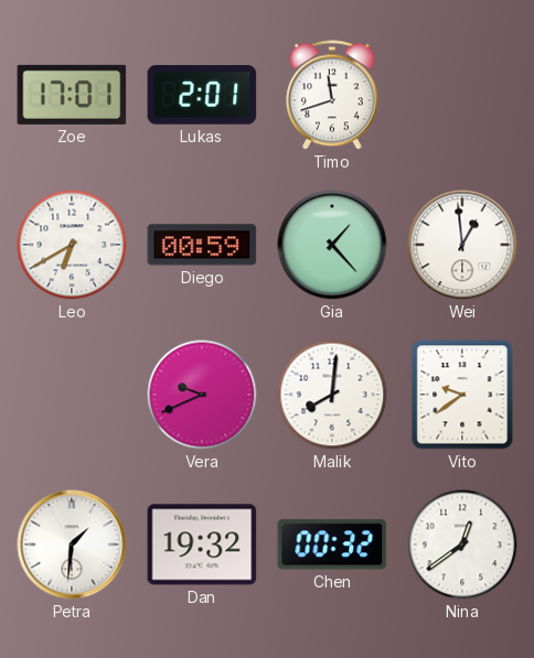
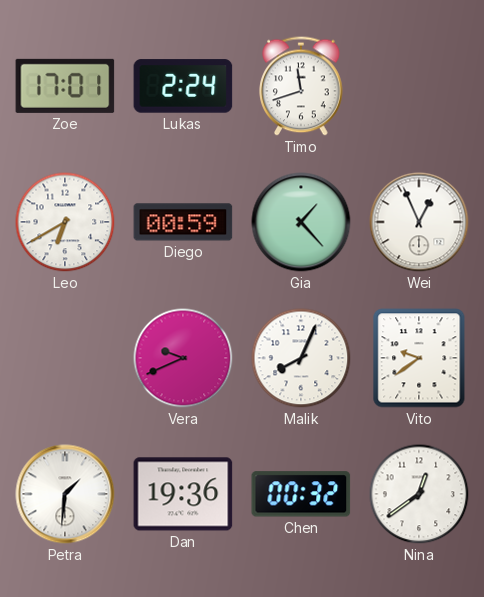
Lukas: 2:01 -> 2:24
Wei: 12:59 -> 12:56
Malik: 8:01 -> 8:04
Dan: 19:32 -> 19:36
